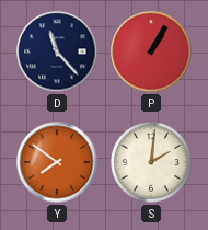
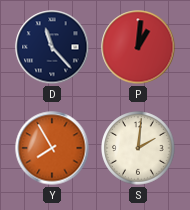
P: 1:05 -> 1:01
Y: 7:51 -> 7:55
